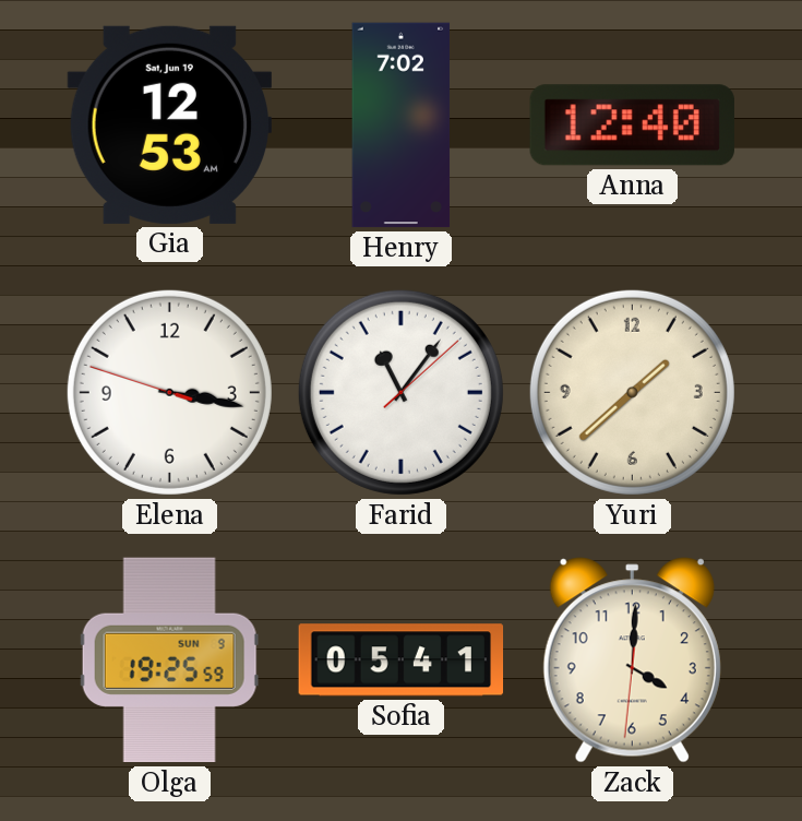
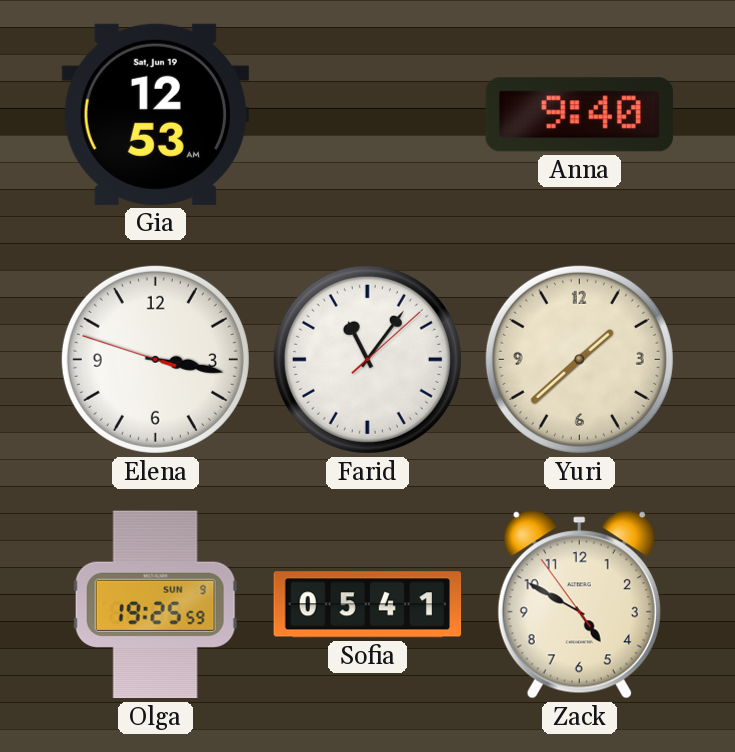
Henry: 7:02 -> none
Anna: 12:40 -> 9:40
Zack: 4:00 -> 4:49
